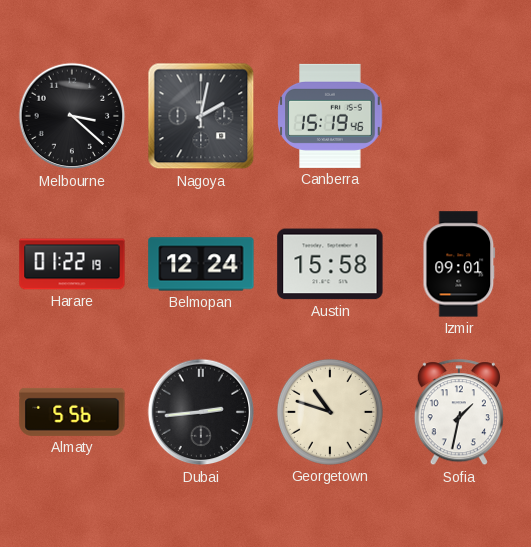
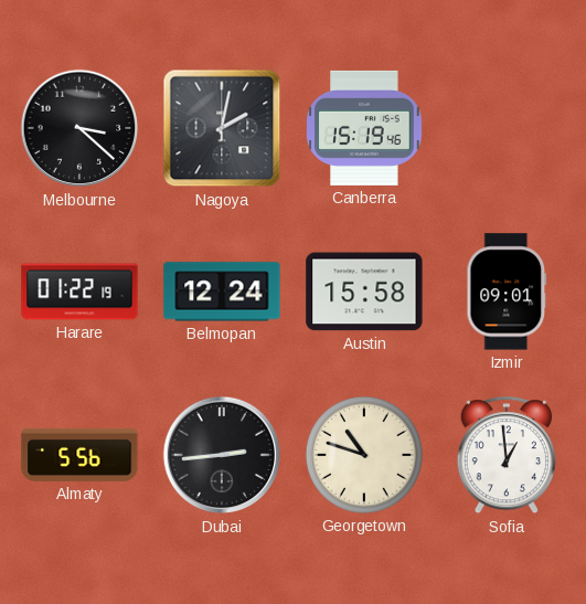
Sofia: 1:32 -> 12:59
